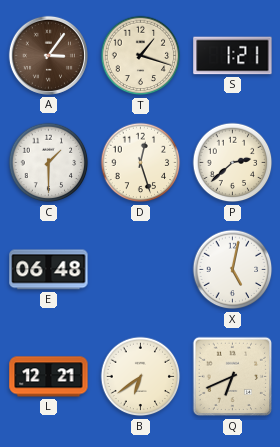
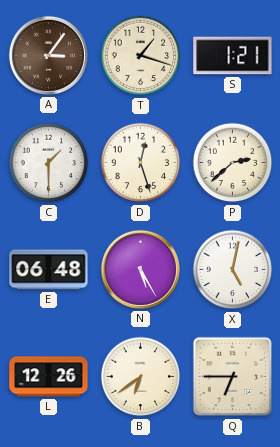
N: none -> 5:25
L: 12:21 -> 12:26
Q: 6:41 -> 6:45
